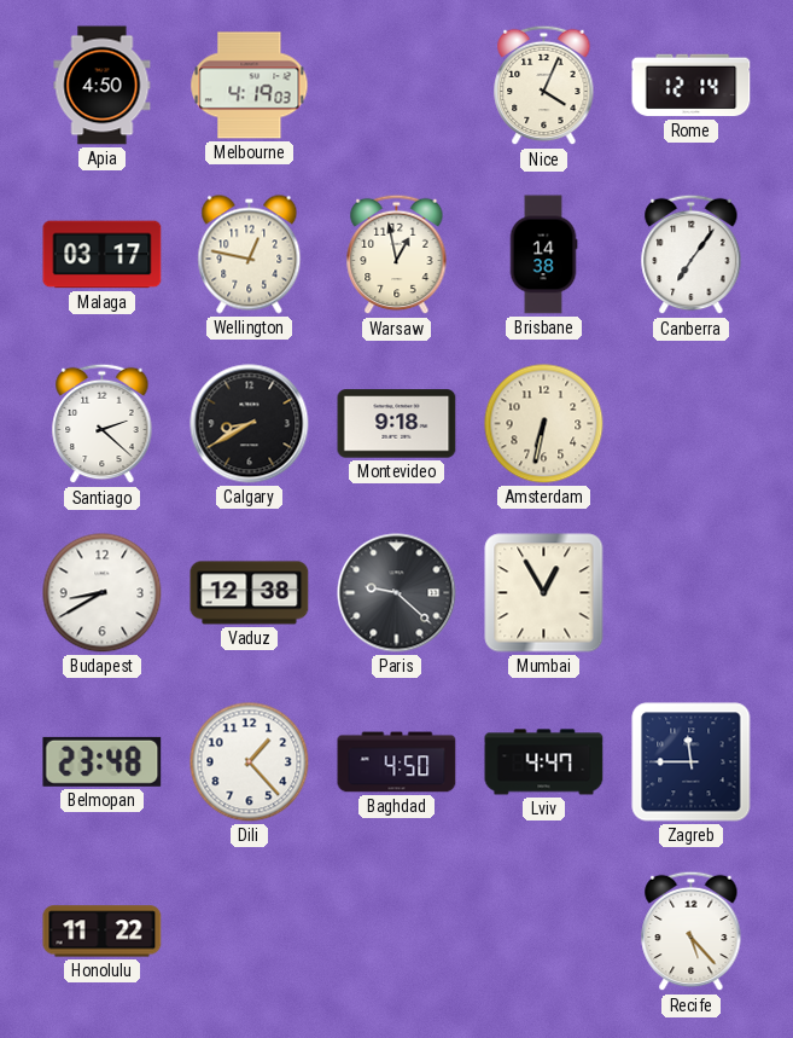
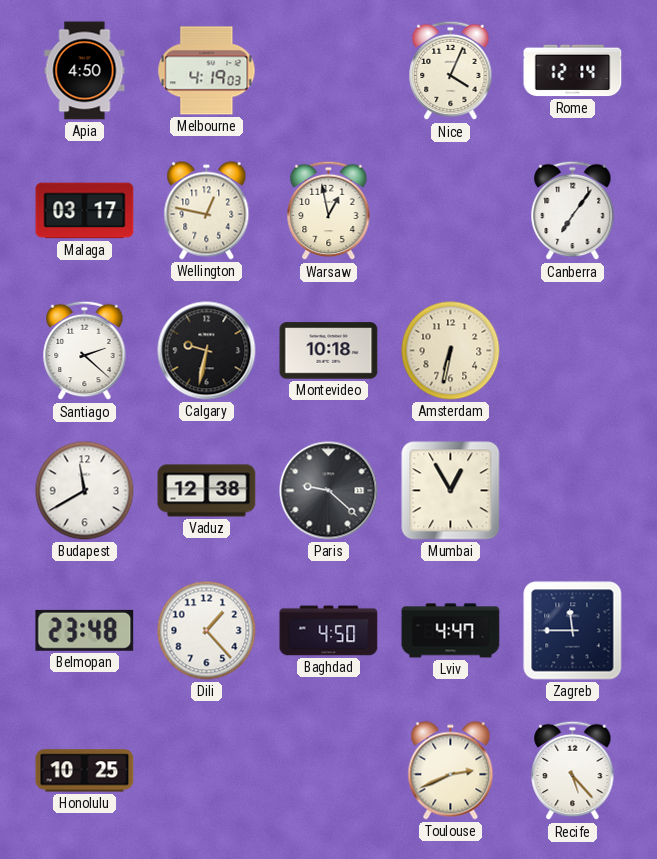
Brisbane: 14:38 -> none
Calgary: 8:40 -> 9:32
Montevideo: 9:18 -> 10:18
Budapest: 8:40 -> 11:40
Honolulu: 11:22 -> 10:25
Toulouse: none -> 2:41
